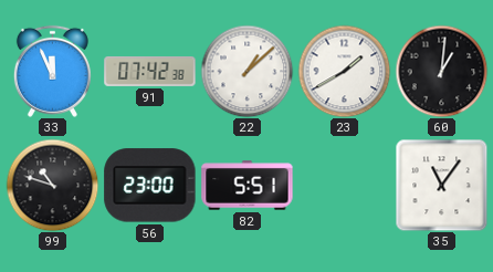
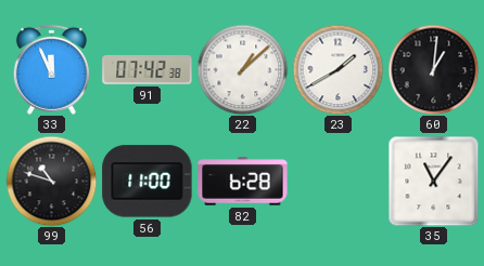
56: 23:00 -> 11:00
82: 5:51 -> 6:28
